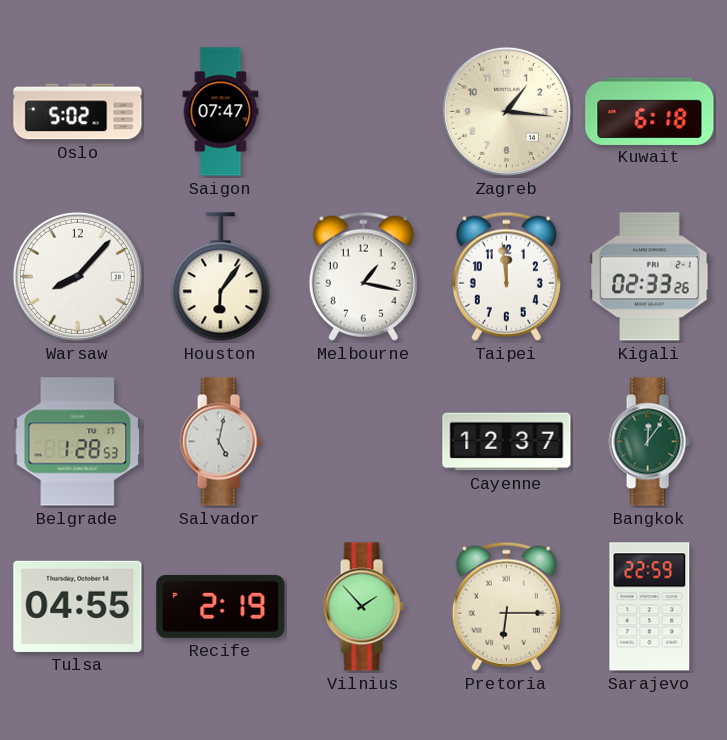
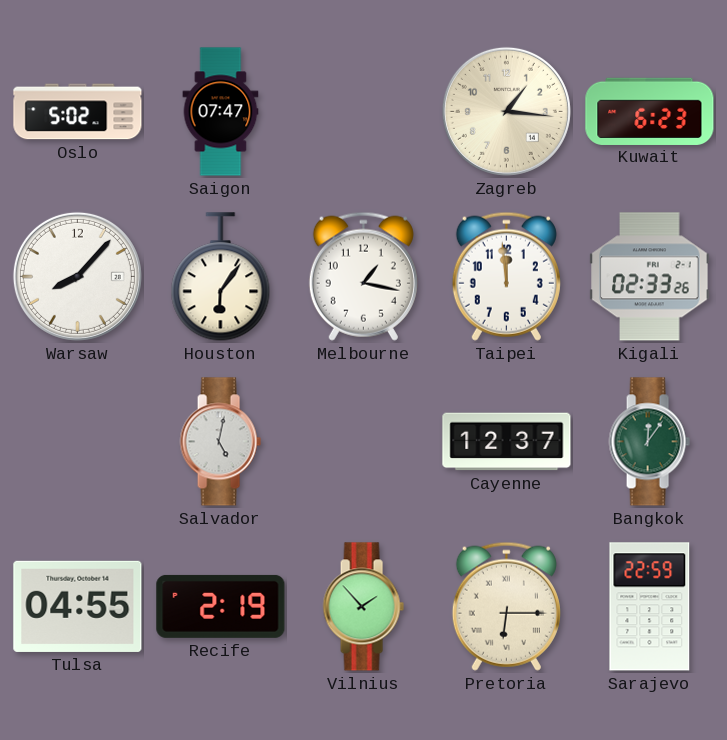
Kuwait: 6:18 -> 6:23
Belgrade: 1:28 -> none
